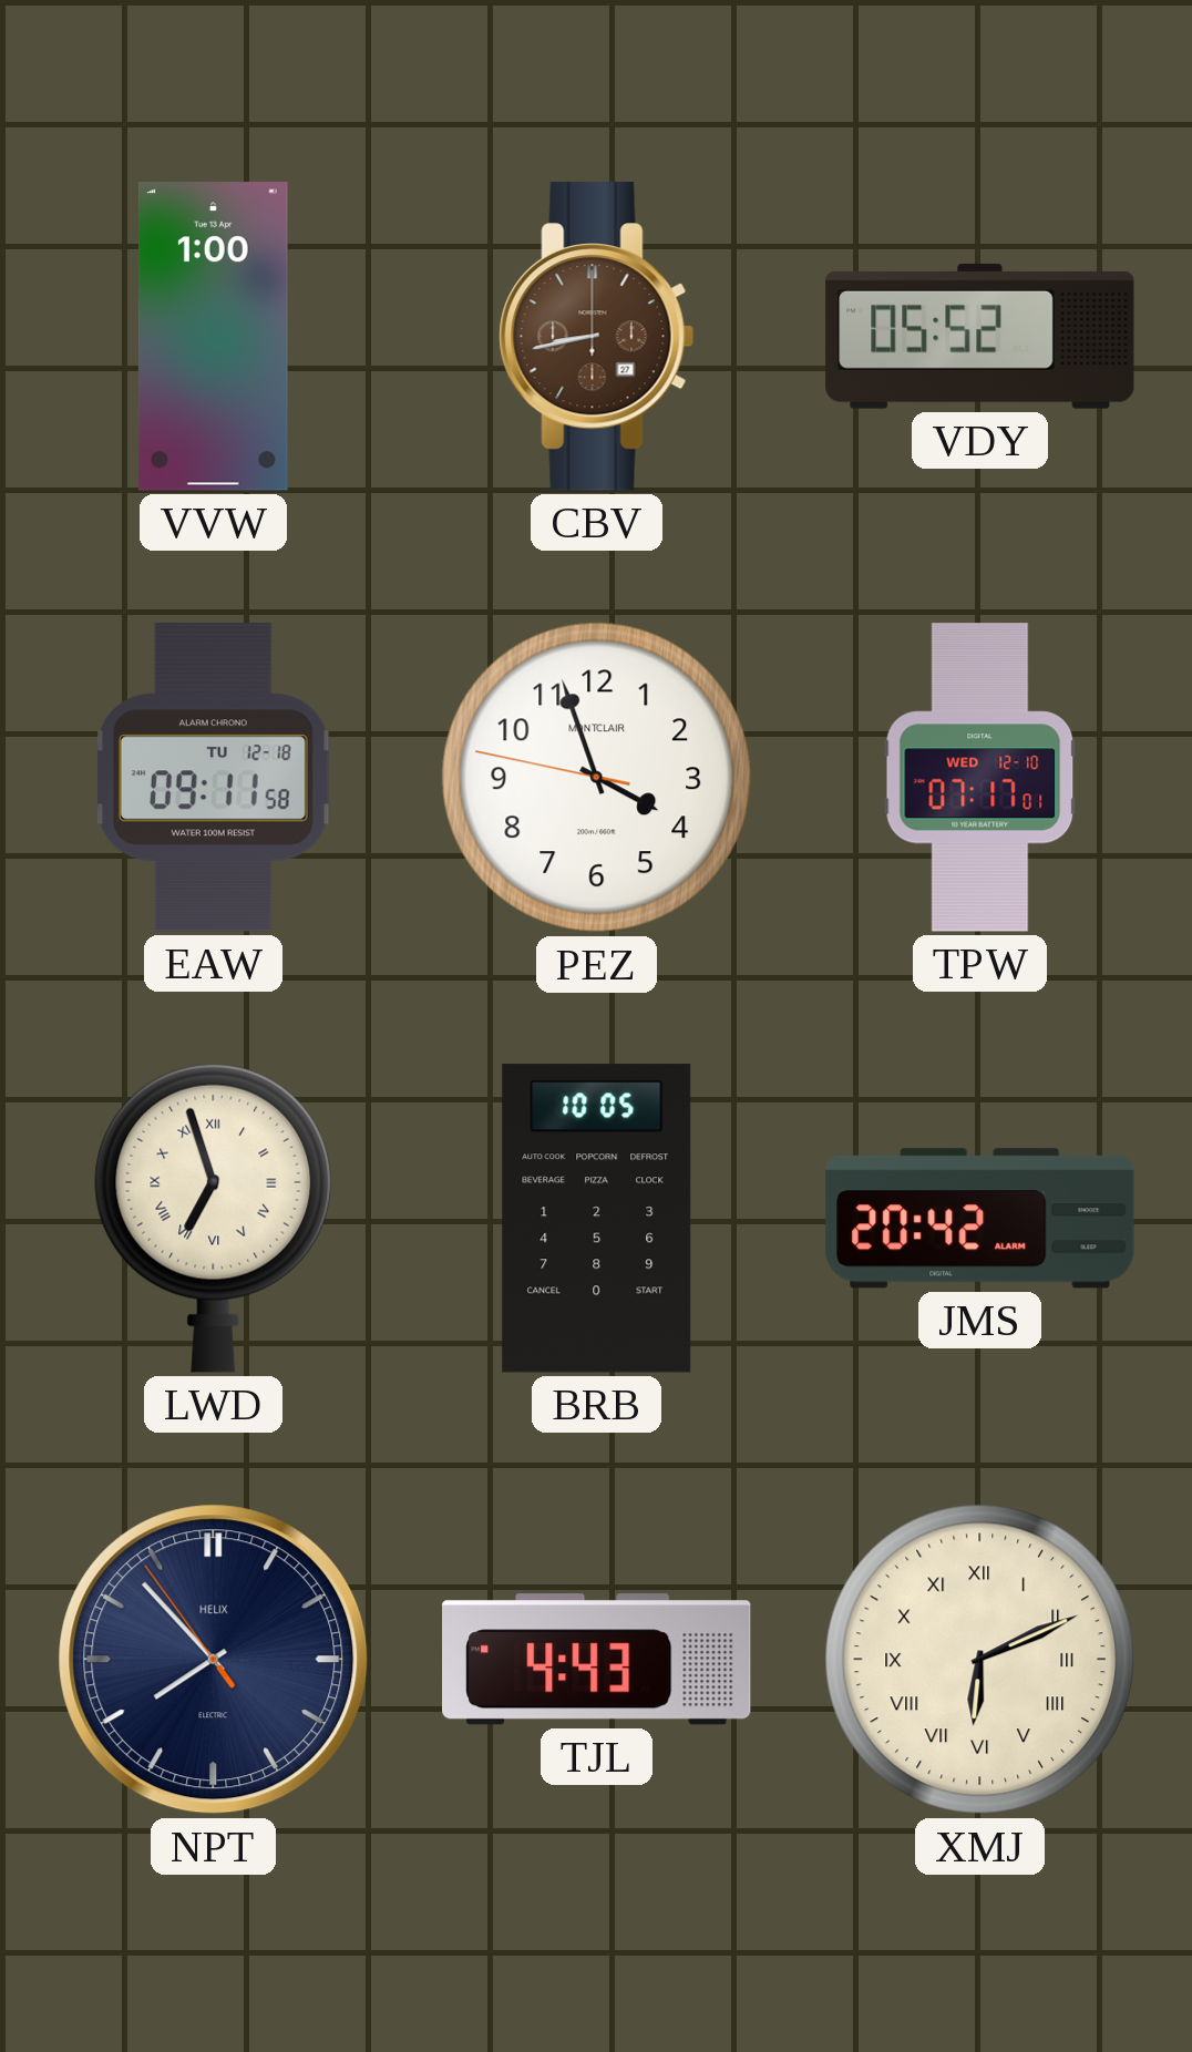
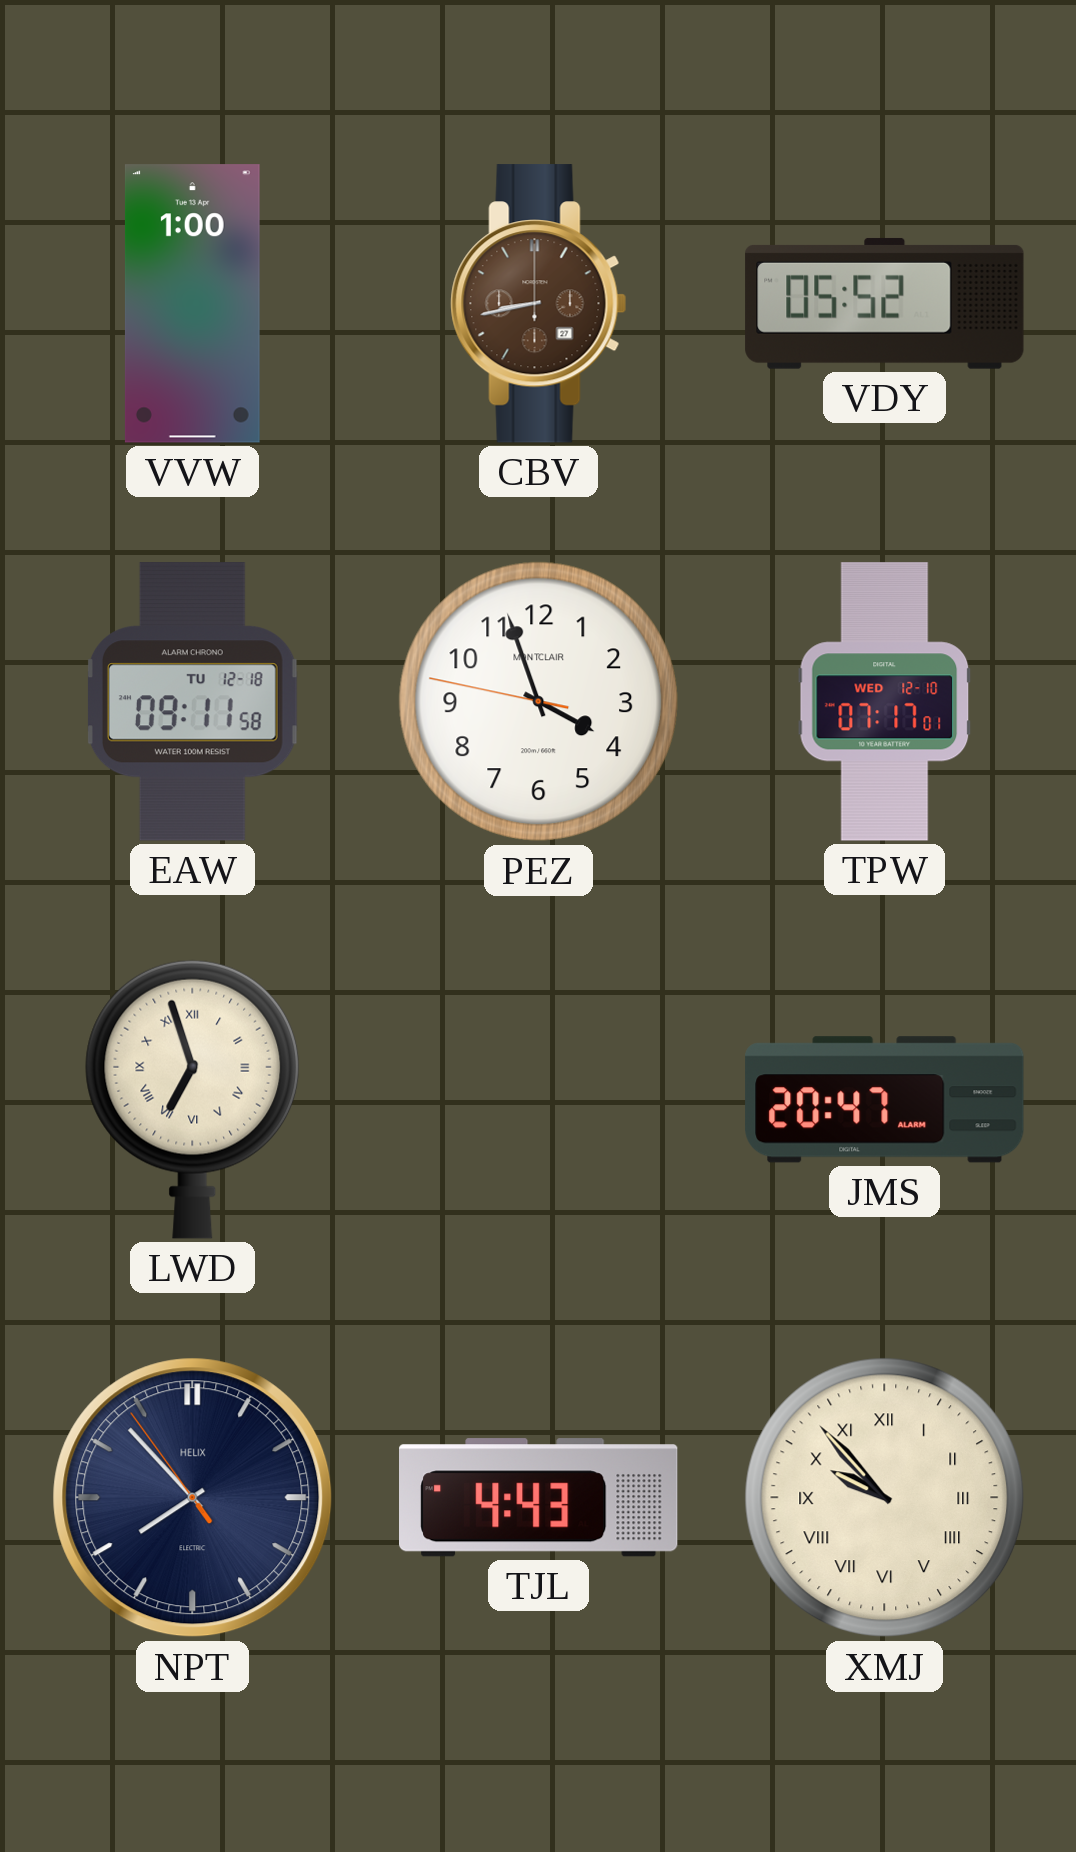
BRB: 10:05 -> none
JMS: 20:42 -> 20:47
XMJ: 6:11 -> 9:53
